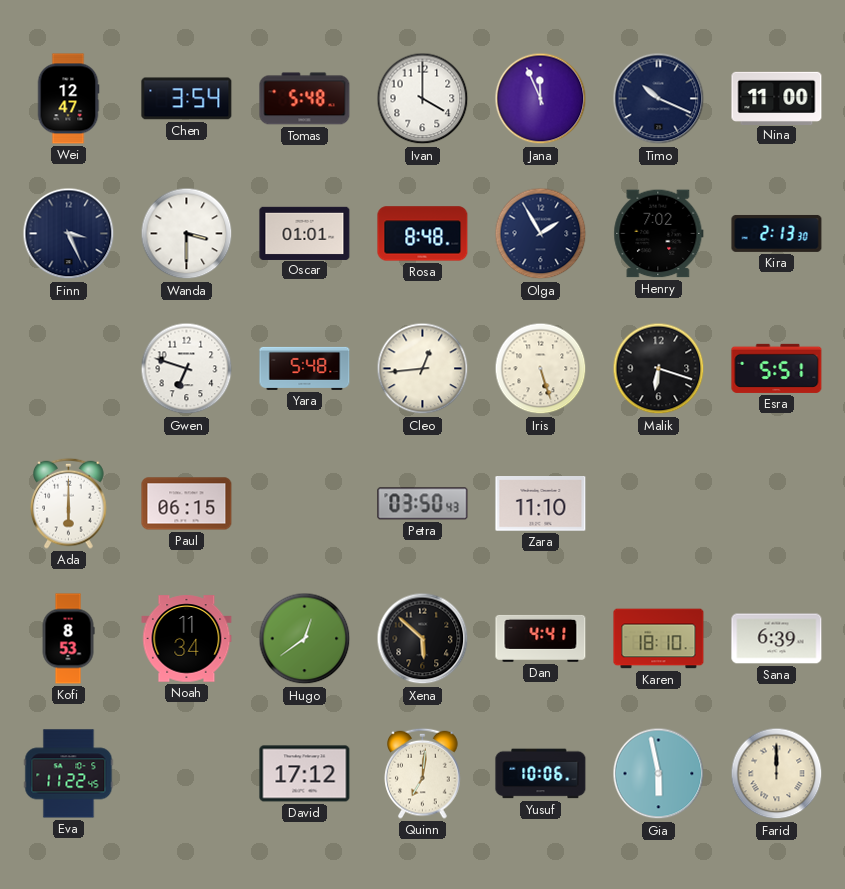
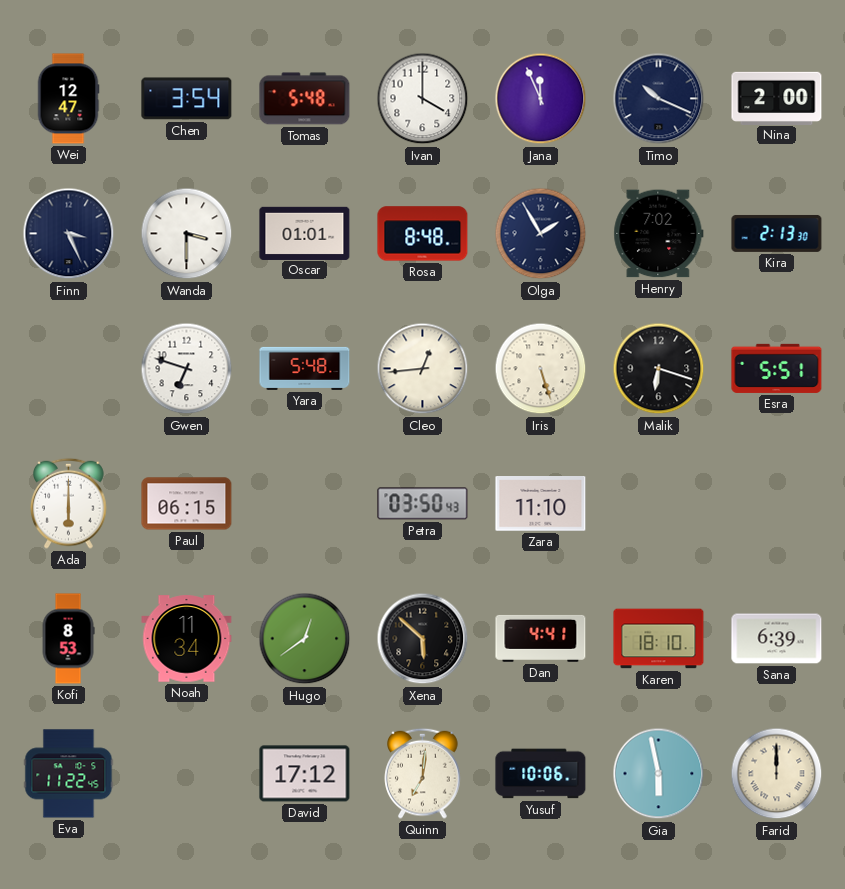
Nina: 11:00 -> 2:00
